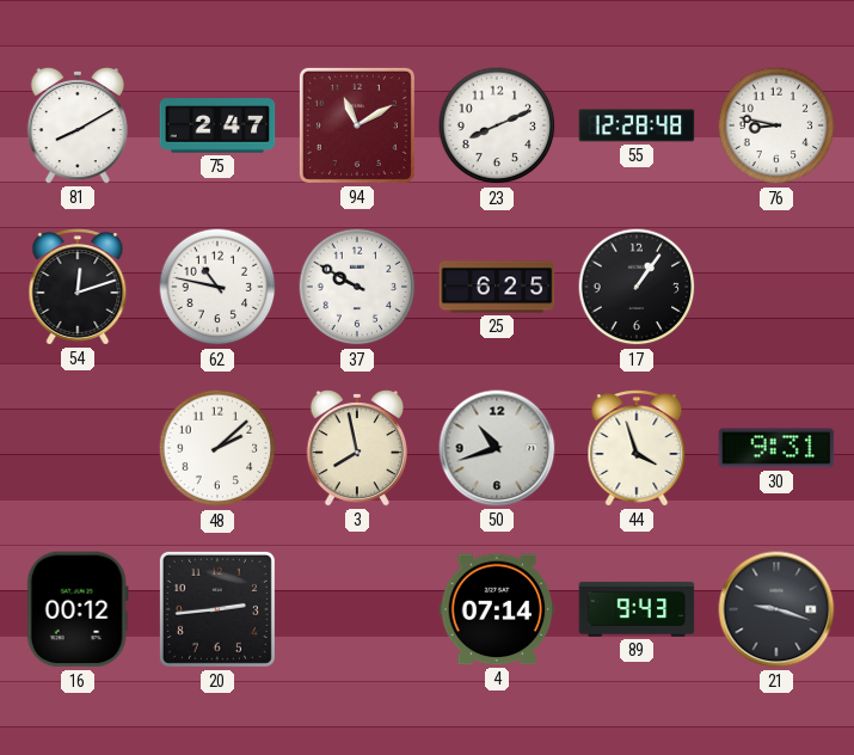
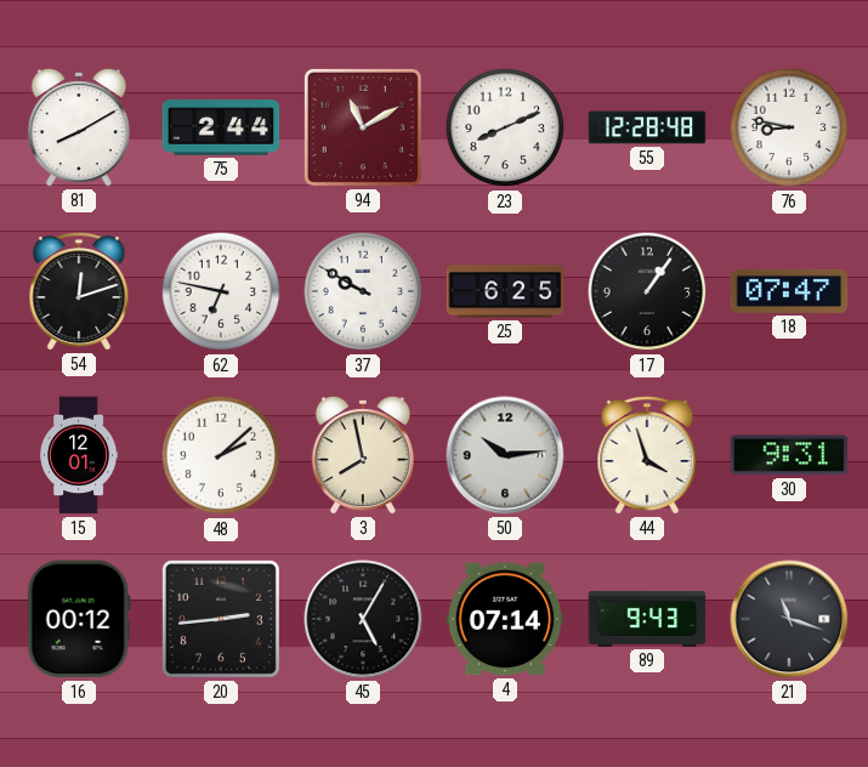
75: 2:47 -> 2:44
62: 10:47 -> 6:47
18: none -> 07:47
15: none -> 12:01
50: 10:42 -> 10:14
45: none -> 5:05
21: 9:18 -> 11:18
